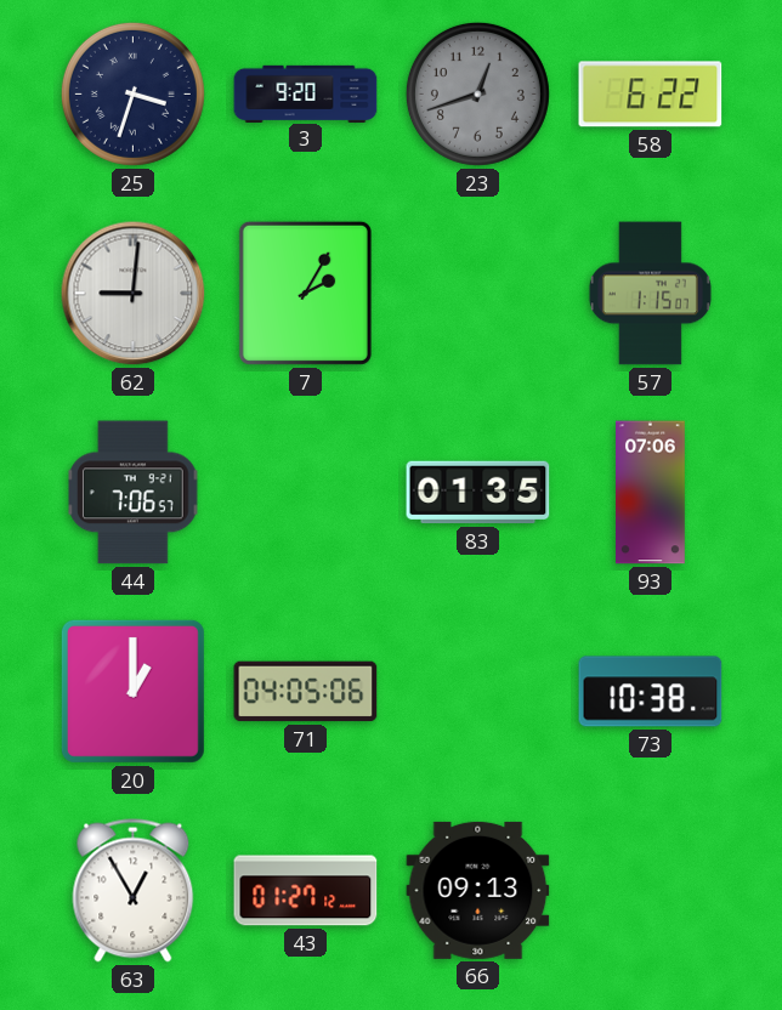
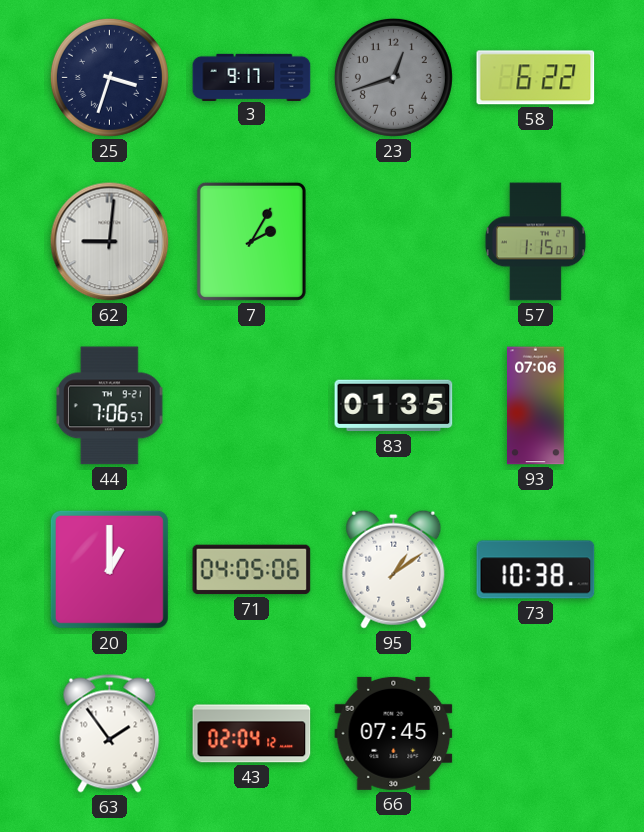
3: 9:20 -> 9:17
95: none -> 1:09
63: 12:55 -> 1:54
43: 01:27 -> 02:04
66: 09:13 -> 07:45
